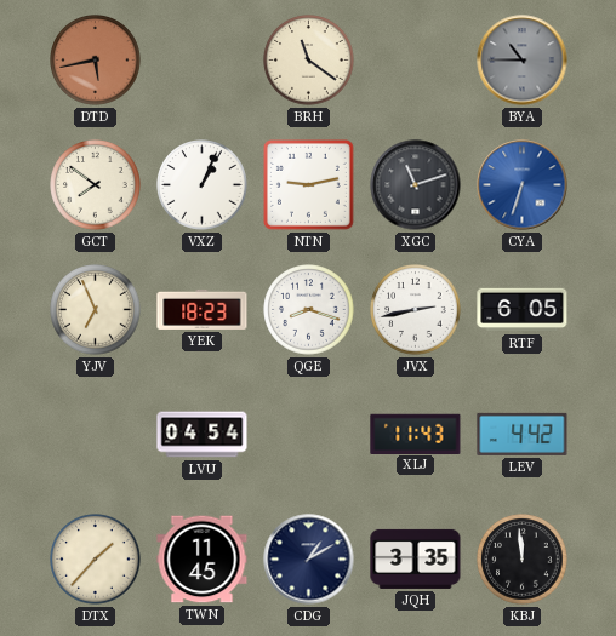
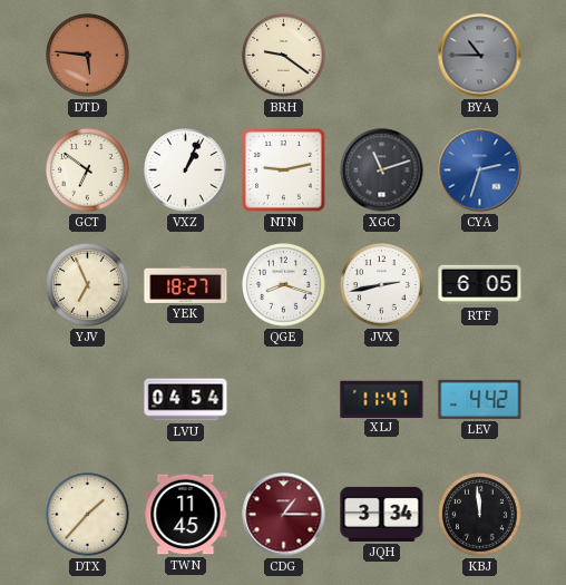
DTD: 5:43 -> 5:46
BRH: 11:21 -> 9:21
GCT: 7:51 -> 6:51
CYA: 6:33 -> 2:33
YEK: 18:23 -> 18:27
XLJ: 11:43 -> 11:47
CDG: 1:10 -> 1:15
CDG dial: navy -> burgundy
JQH: 3:35 -> 3:34
